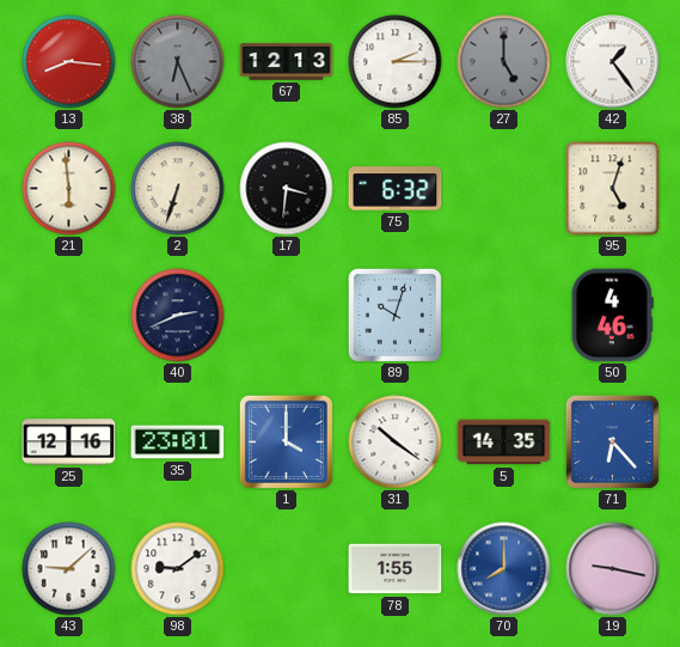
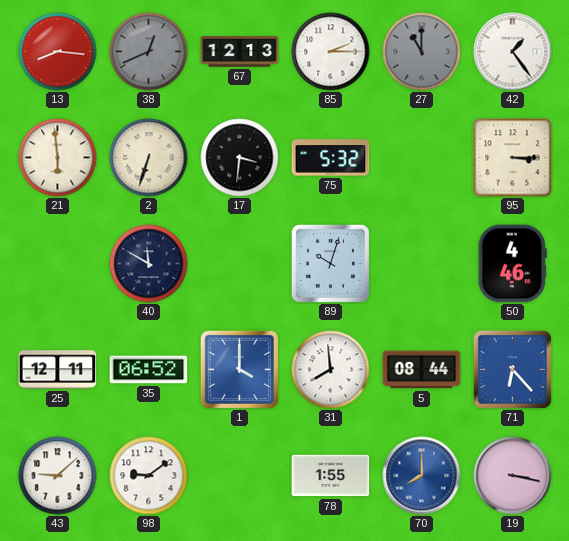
38: 6:26 -> 12:41
27: 5:00 -> 11:00
75: 6:32 -> 5:32
95: 5:03 -> 3:15
40: 2:41 -> 11:50
25: 12:16 -> 12:11
35: 23:01 -> 06:52
31: 10:21 -> 7:59
5: 14:35 -> 08:44
19: 9:17 -> 3:17
